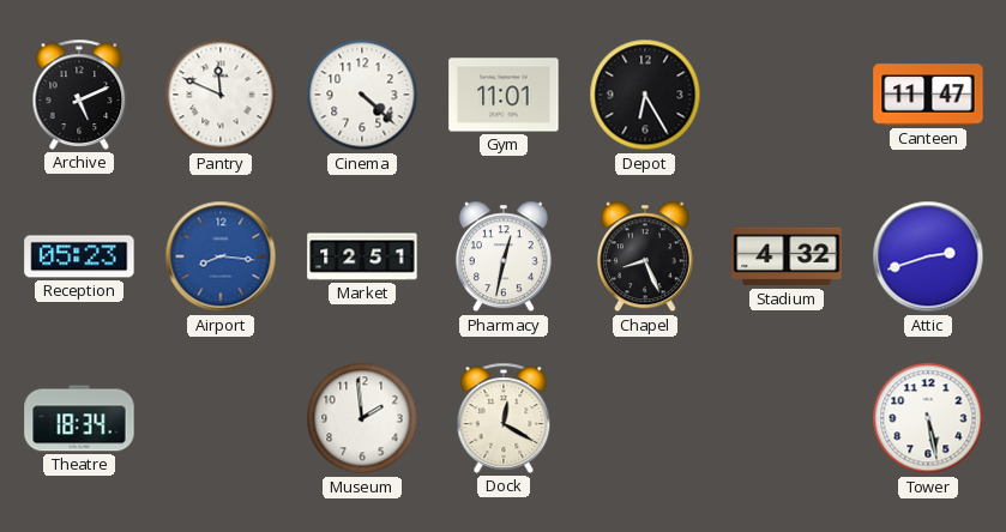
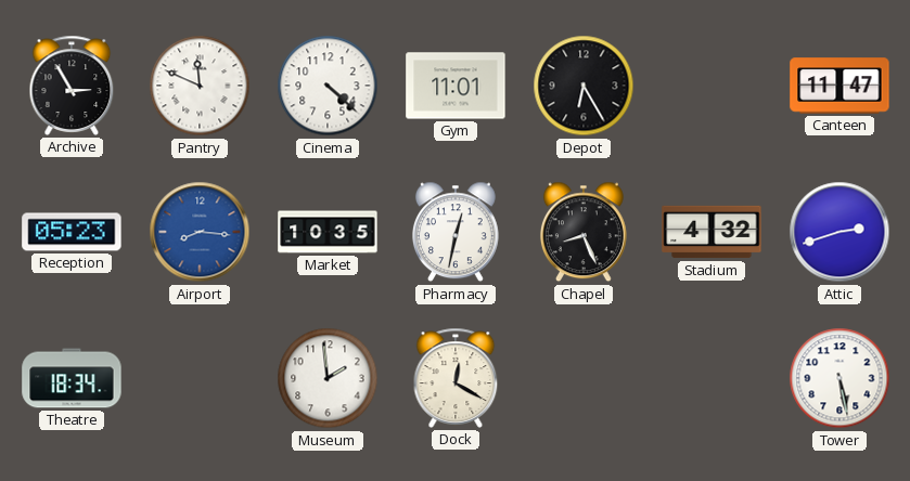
Archive: 5:11 -> 2:55
Market: 12:51 -> 10:35
